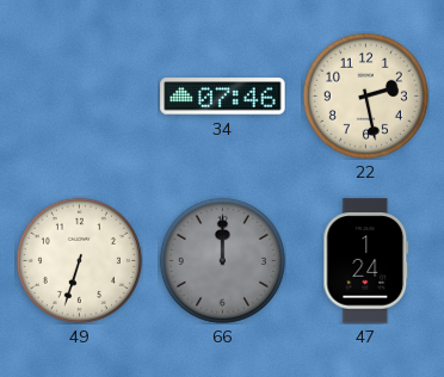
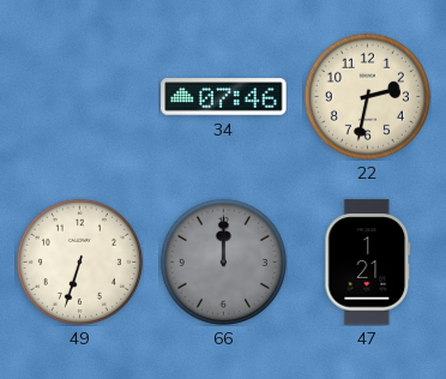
22: 2:28 -> 2:32
47: 1:24 -> 1:21
